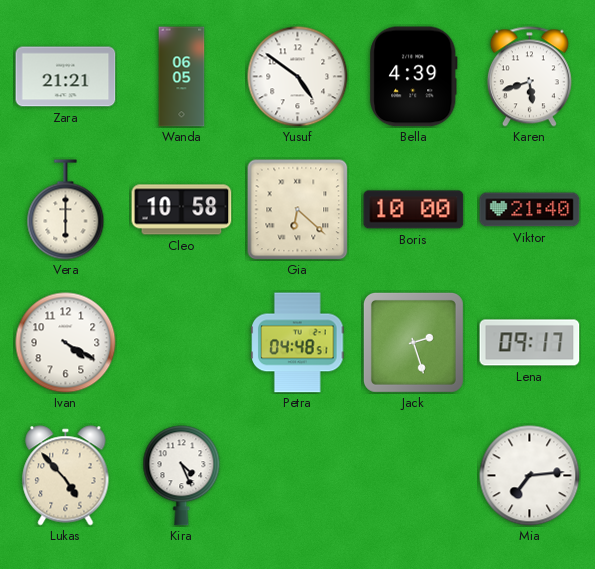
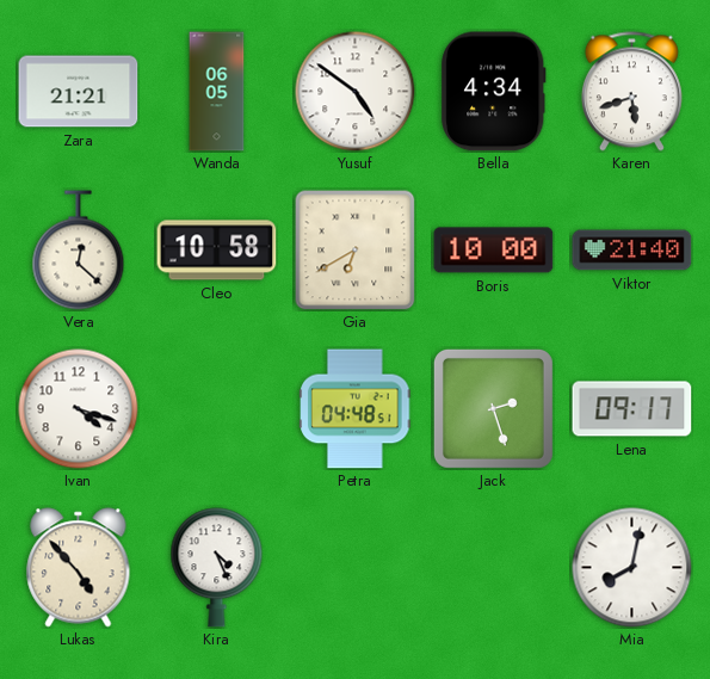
Bella: 4:39 -> 4:34
Vera: 6:00 -> 12:22
Gia: 6:22 -> 6:40
Ivan: 4:20 -> 4:18
Mia: 7:14 -> 8:02
